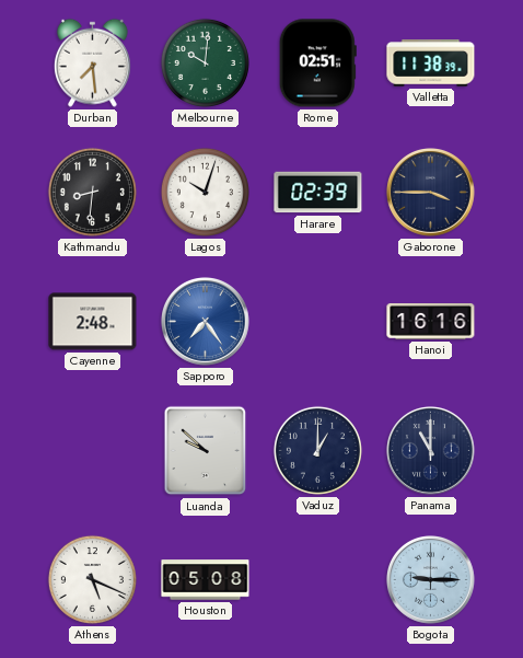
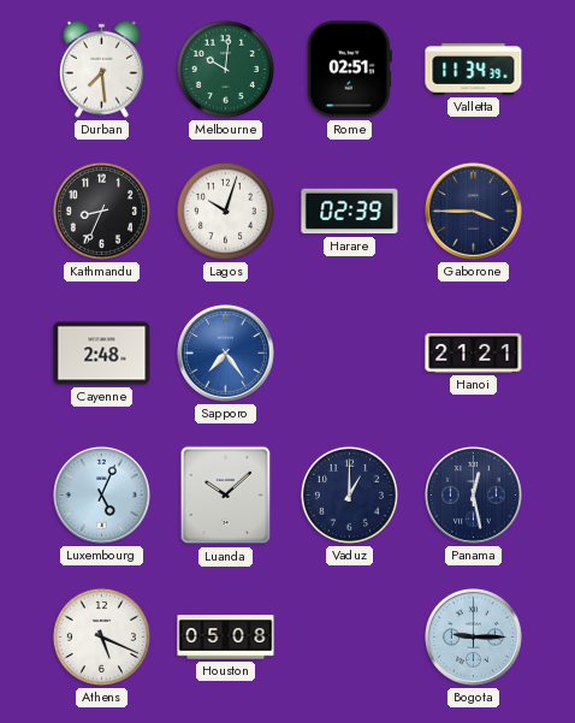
Valletta: 11:38 -> 11:34
Kathmandu: 8:31 -> 8:34
Hanoi: 16:16 -> 21:21
Luxembourg: none -> 5:04
Luanda: 9:52 -> 10:08
Panama: 11:00 -> 12:28
